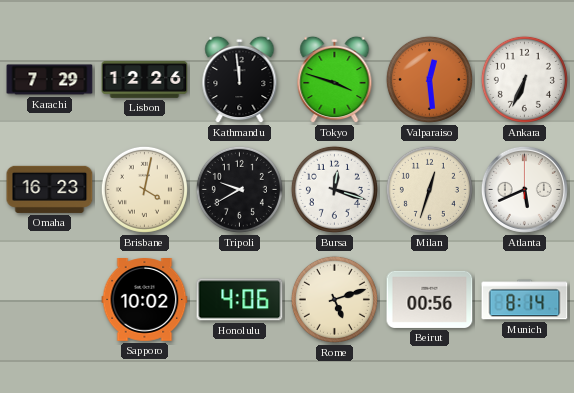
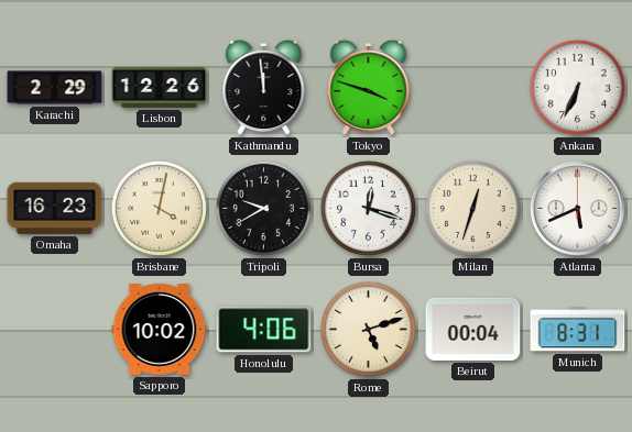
Karachi: 7:29 -> 2:29
Valparaiso: 12:29 -> none
Beirut: 00:56 -> 00:04
Munich: 8:14 -> 8:31
